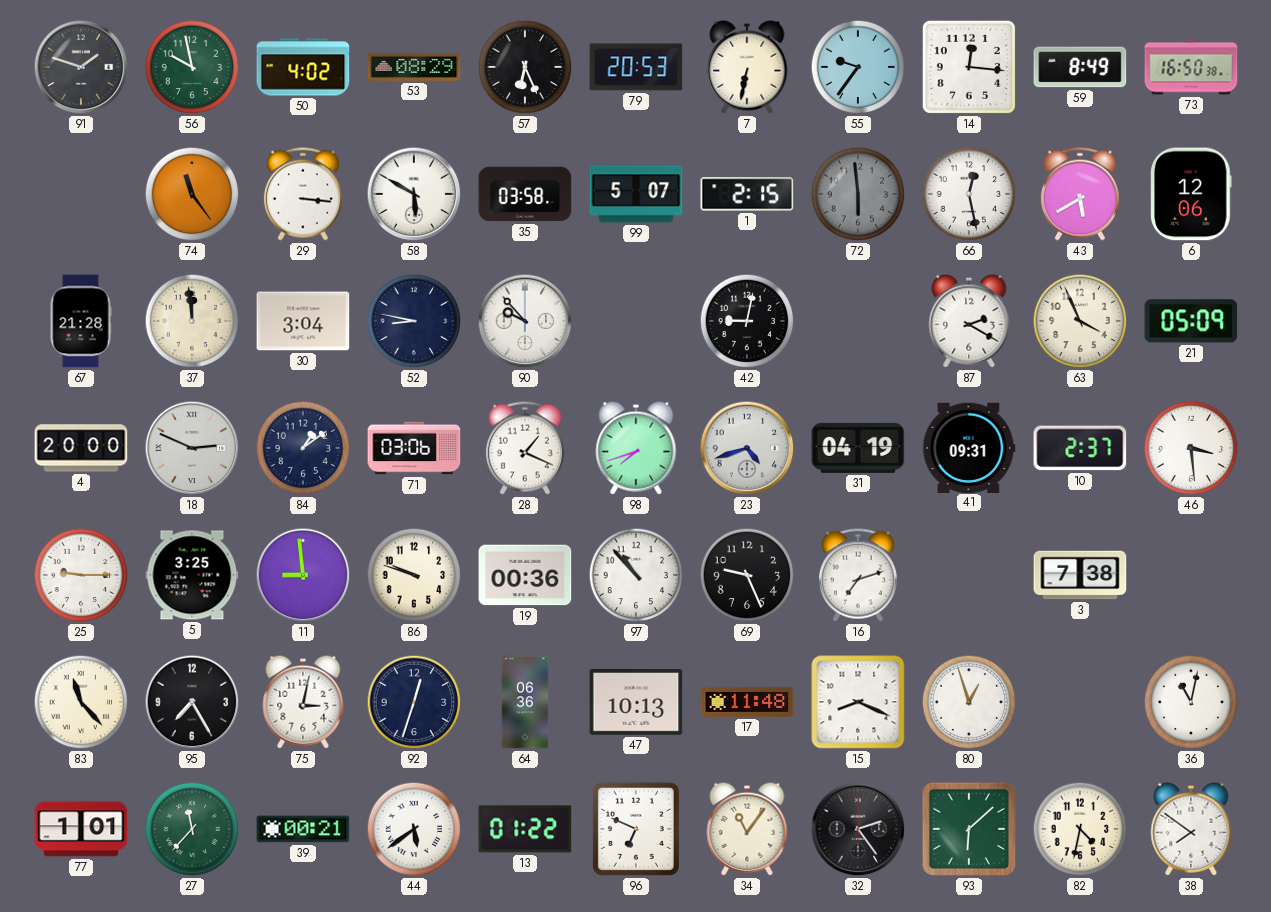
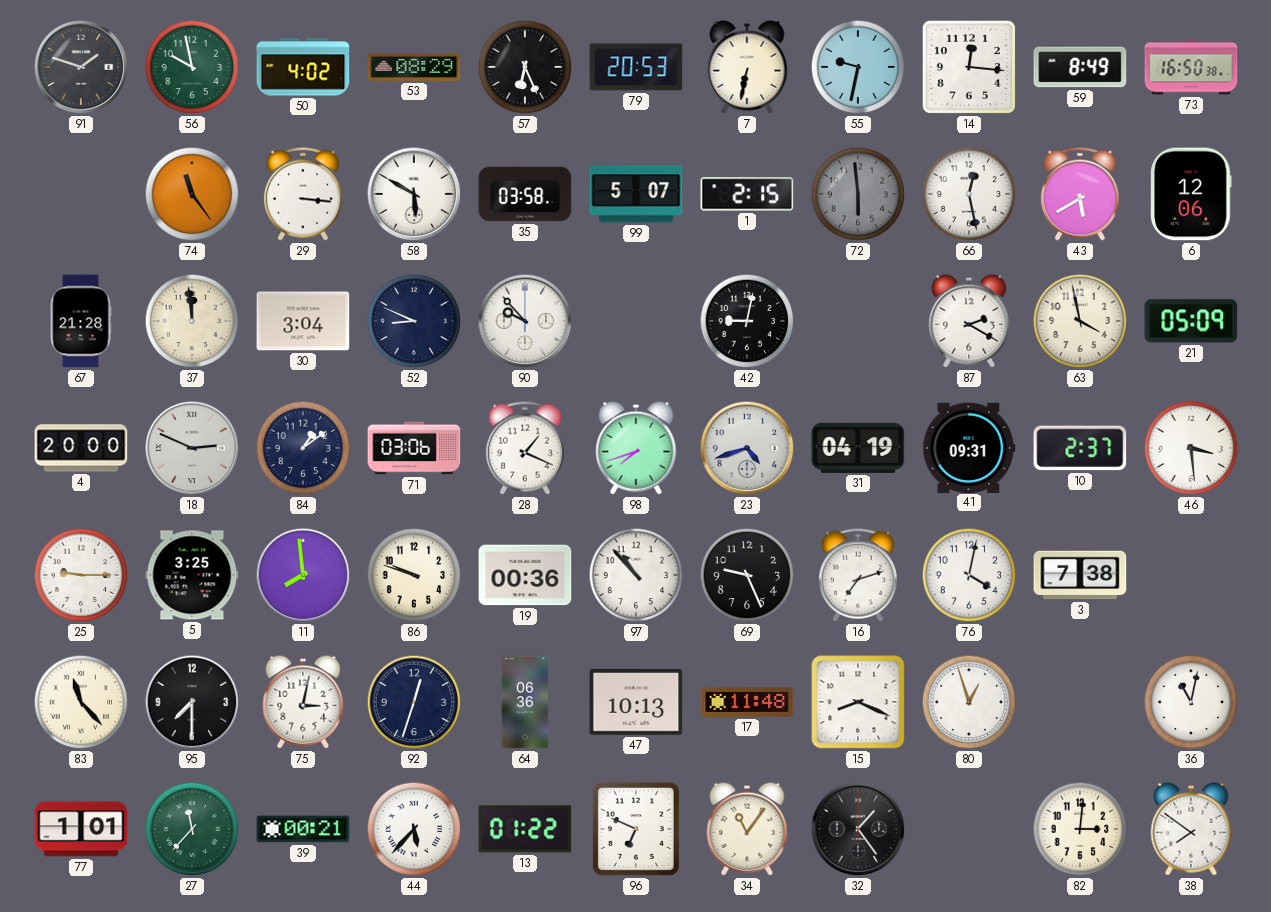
55: 9:36 -> 9:32
52: 8:47 -> 8:49
63: 3:56 -> 3:58
11: 8:59 -> 7:59
76: none -> 4:02
95: 7:25 -> 7:30
44: 5:39 -> 5:37
32: 2:24 -> 1:24
93: 6:08 -> none
82: 4:32 -> 3:01
